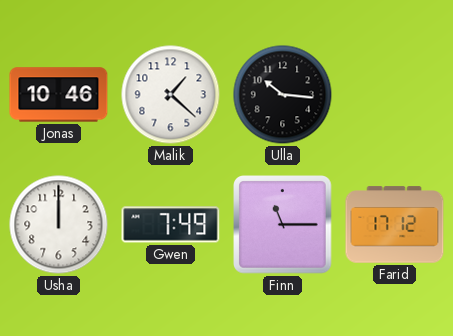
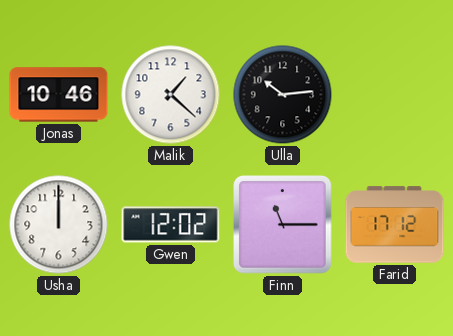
Ulla: 10:16 -> 10:14
Gwen: 7:49 -> 12:02
